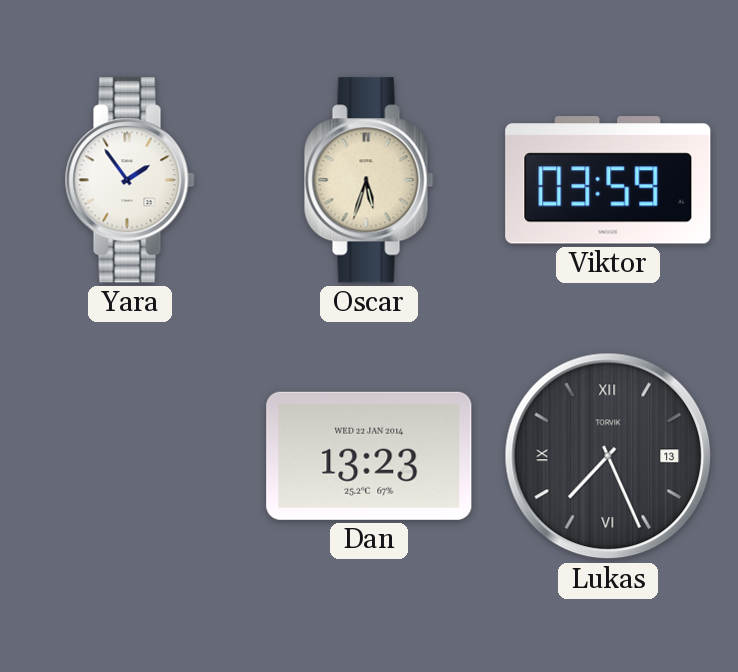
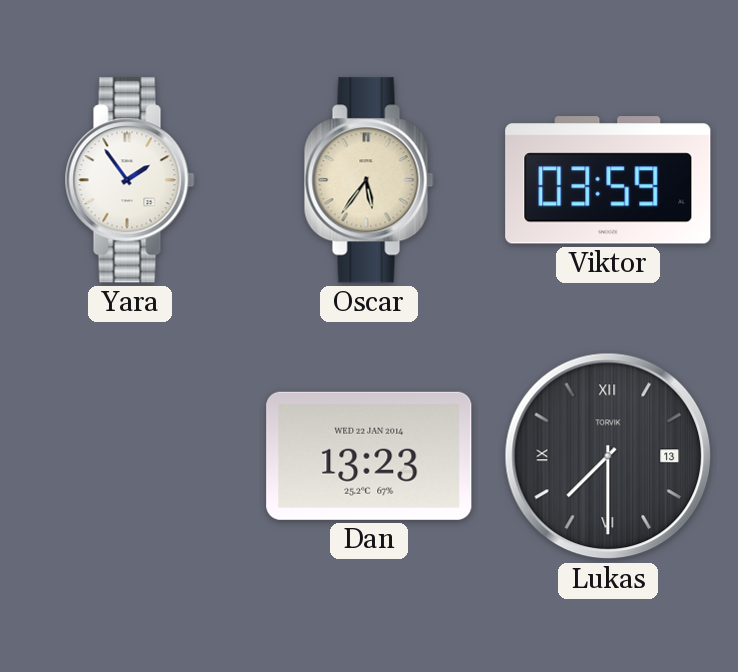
Oscar: 5:33 -> 5:36
Lukas: 7:26 -> 7:30
